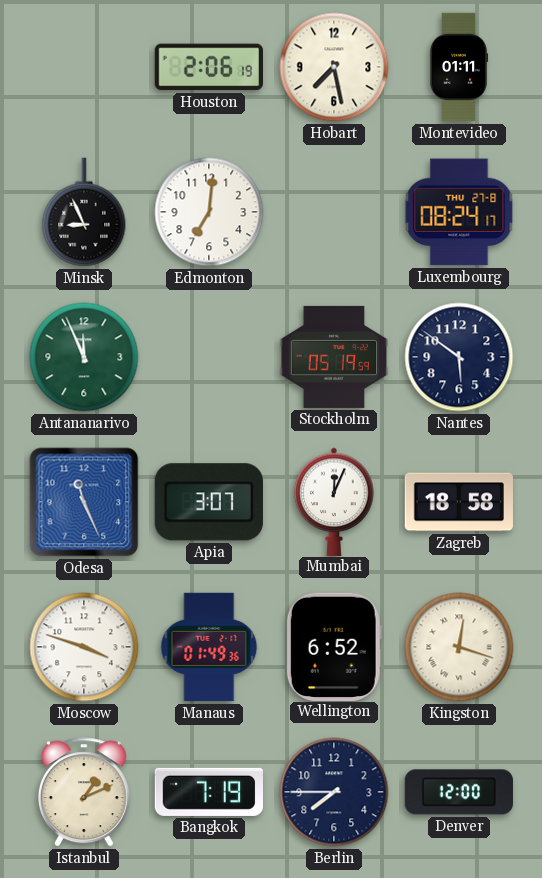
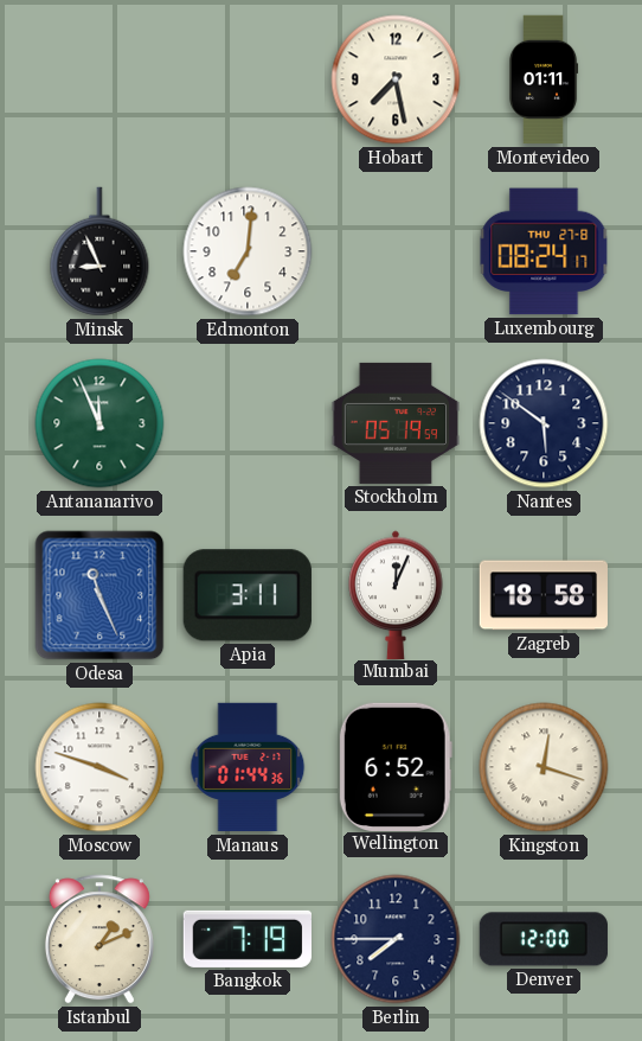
Houston: 2:06 -> none
Apia: 3:07 -> 3:11
Manaus: 01:49 -> 01:44
